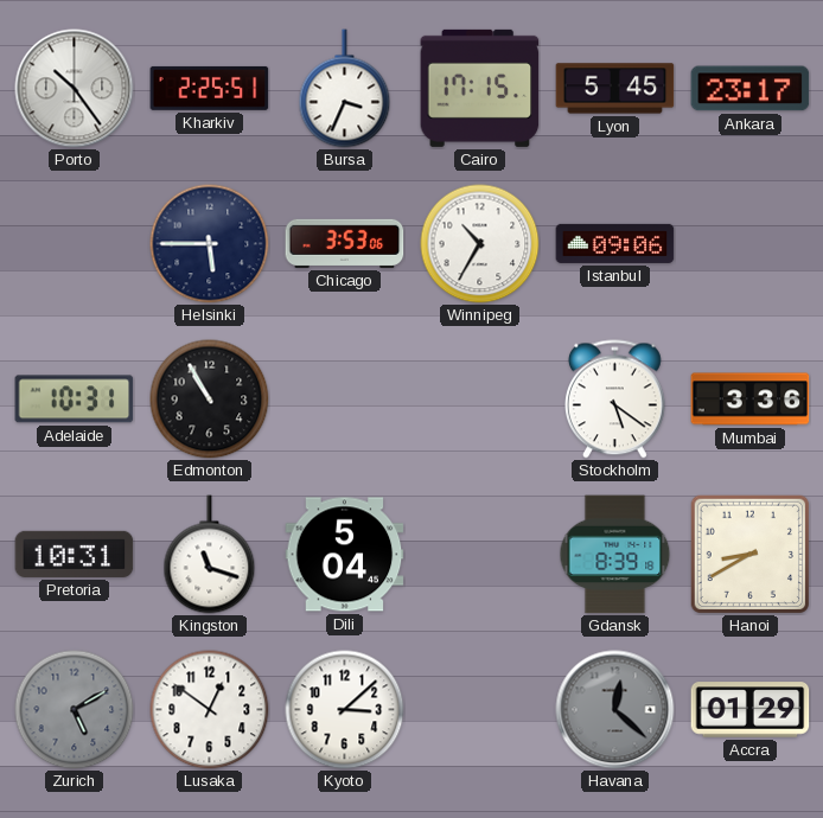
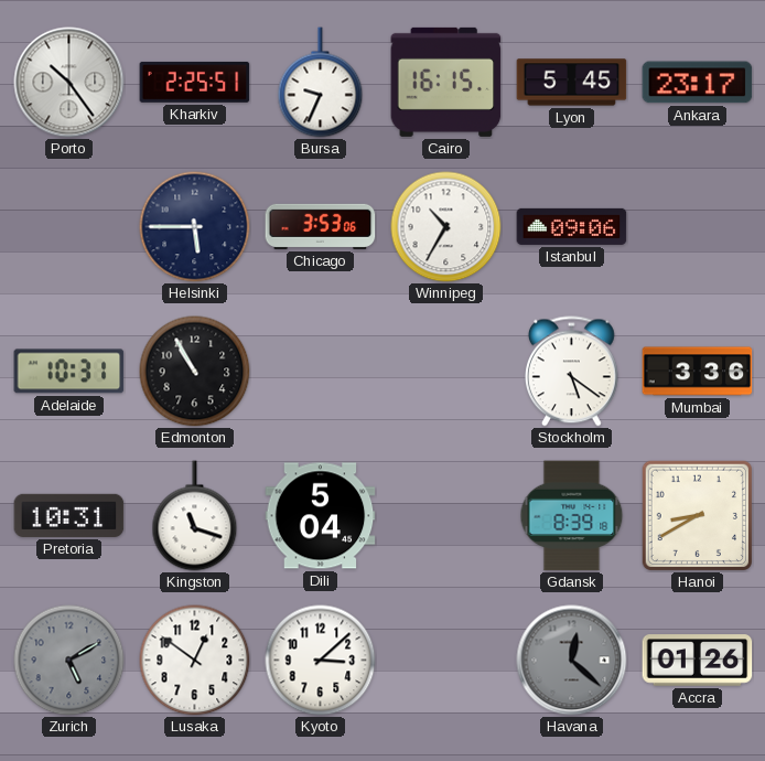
Bursa: 3:34 -> 9:34
Cairo: 17:15 -> 16:15
Accra: 01:29 -> 01:26
